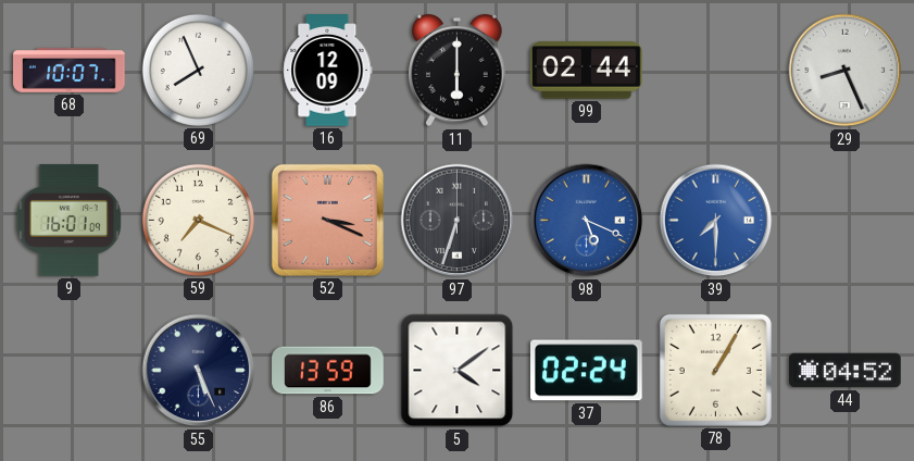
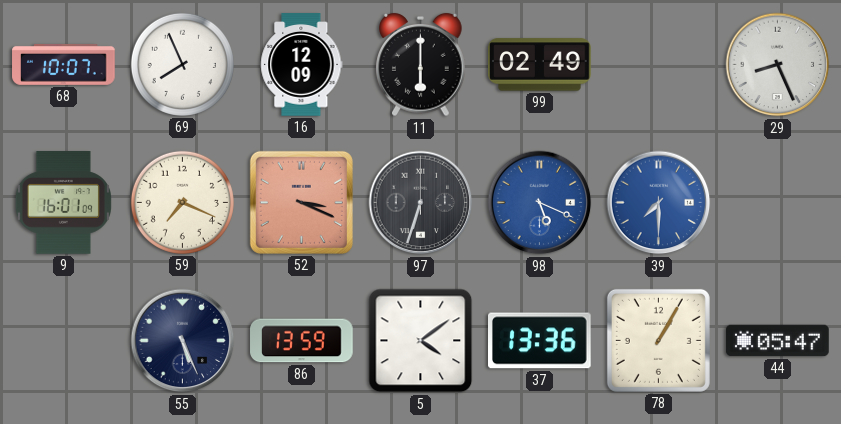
99: 02:44 -> 02:49
37: 02:24 -> 13:36
44: 04:52 -> 05:47
